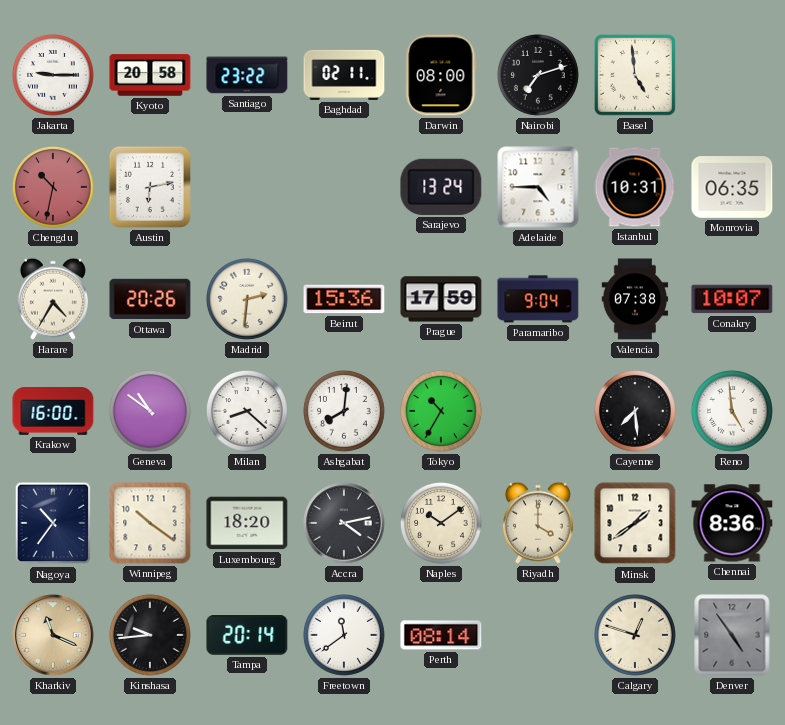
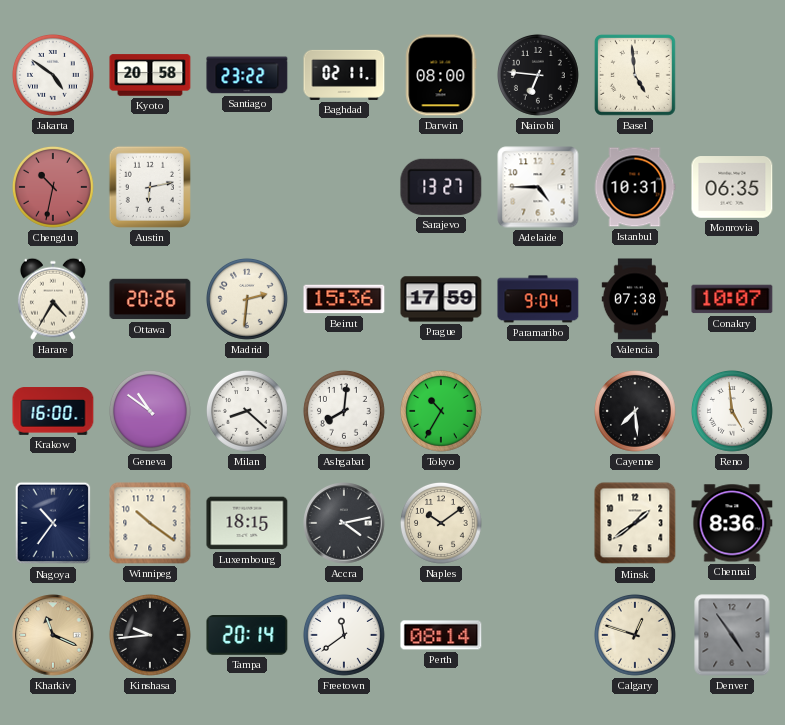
Jakarta: 9:15 -> 4:51
Nairobi: 7:12 -> 6:46
Sarajevo: 13:24 -> 13:27
Luxembourg: 18:20 -> 18:15
Riyadh: 4:00 -> none
